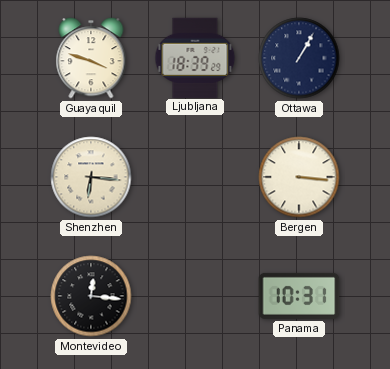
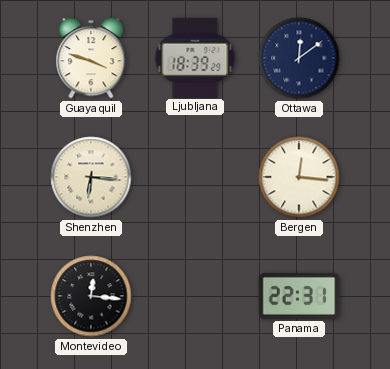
Ottawa: 1:05 -> 12:09
Bergen: 3:16 -> 12:16
Panama: 10:31 -> 22:31
